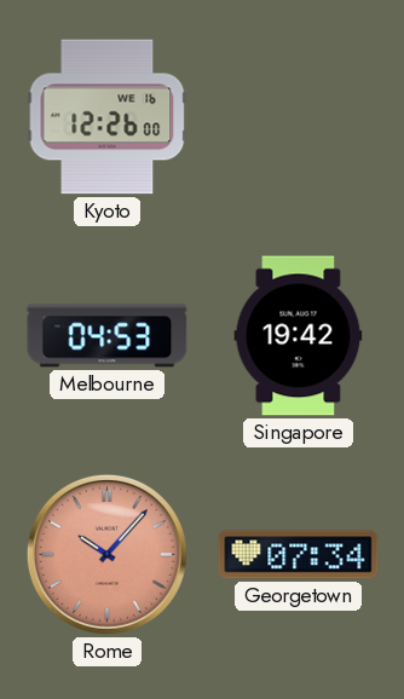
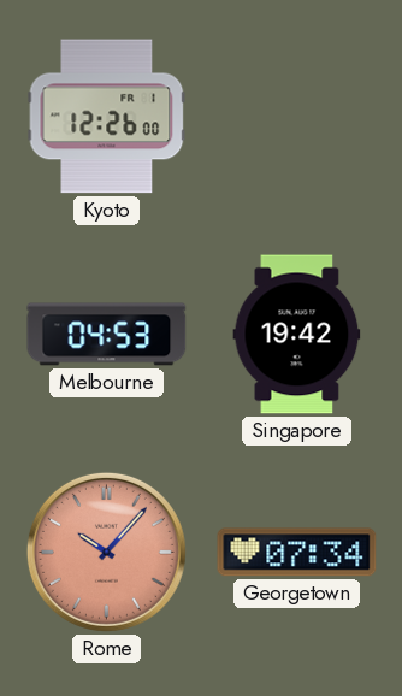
Kyoto date: WE 16 -> FR 1
